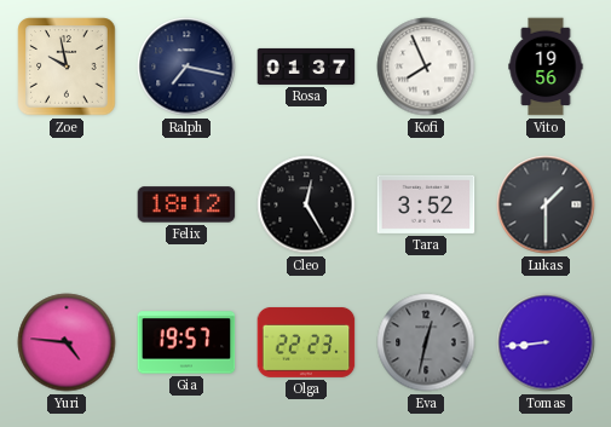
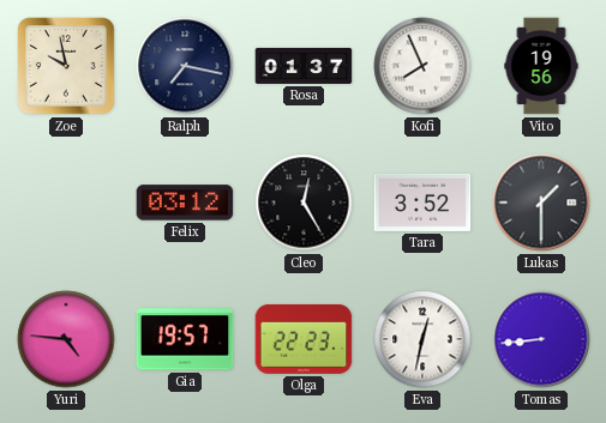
Felix: 18:12 -> 03:12
Eva dial: grey -> white
